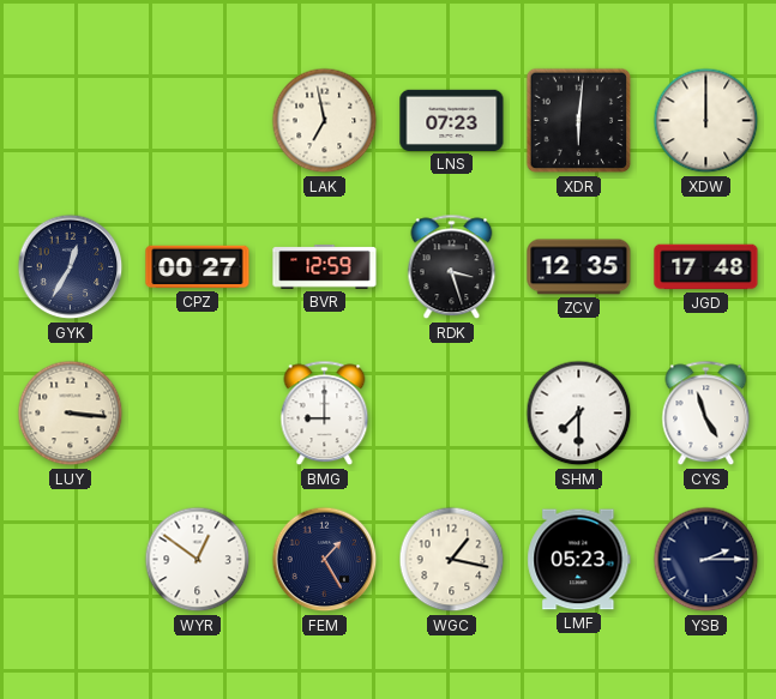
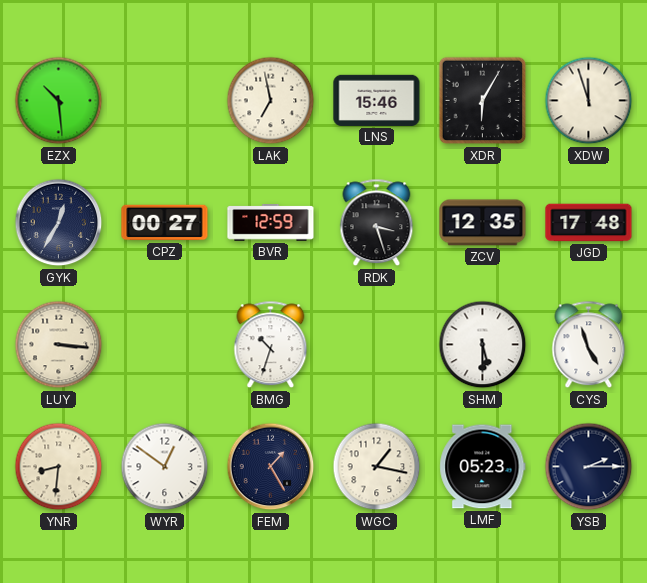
EZX: none -> 10:29
LNS: 07:23 -> 15:46
XDR: 6:01 -> 6:05
XDW: 12:00 -> 11:57
BMG: 9:00 -> 10:33
SHM: 7:30 -> 5:30
YNR: none -> 8:31
